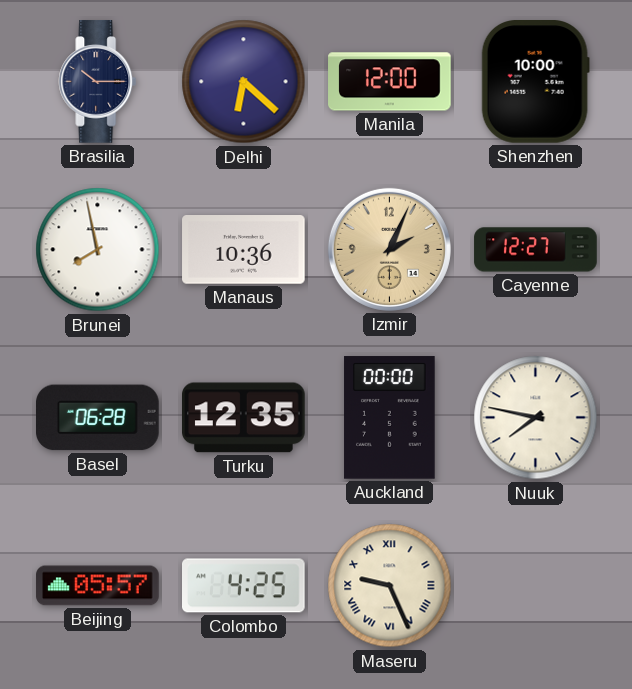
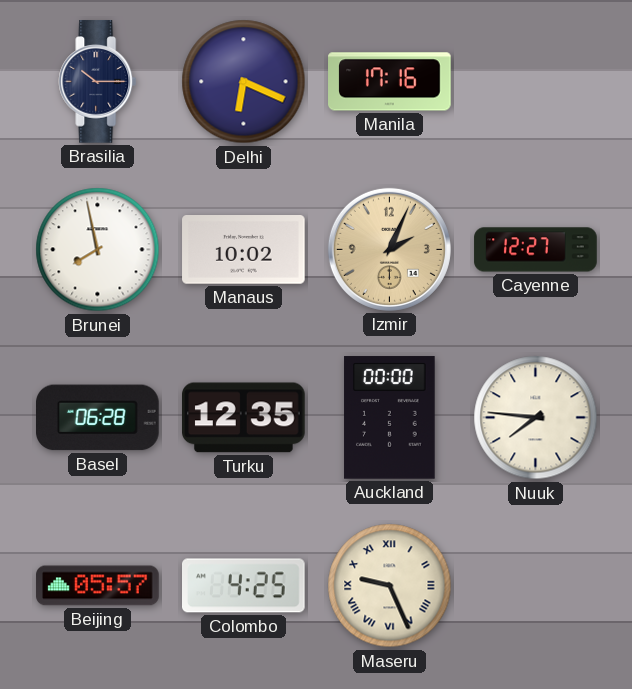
Delhi: 6:22 -> 6:19
Manila: 12:00 -> 17:16
Shenzhen: 10:00 -> none
Manaus: 10:36 -> 10:02
Nuuk: 7:47 -> 7:46
